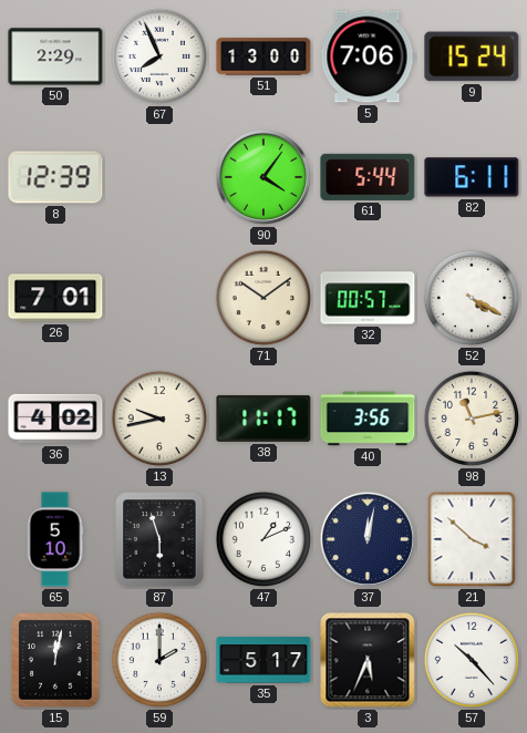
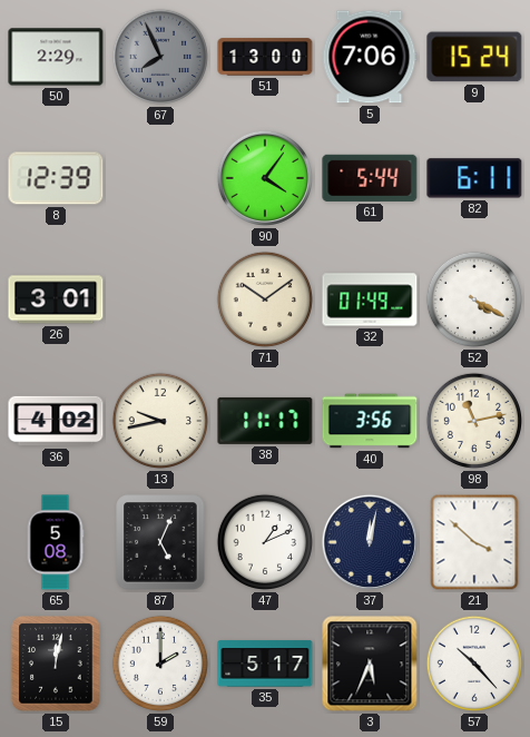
67 dial: white -> grey
26: 7:01 -> 3:01
32: 00:57 -> 01:49
65: 5:10 -> 5:08
87: 5:57 -> 5:04
